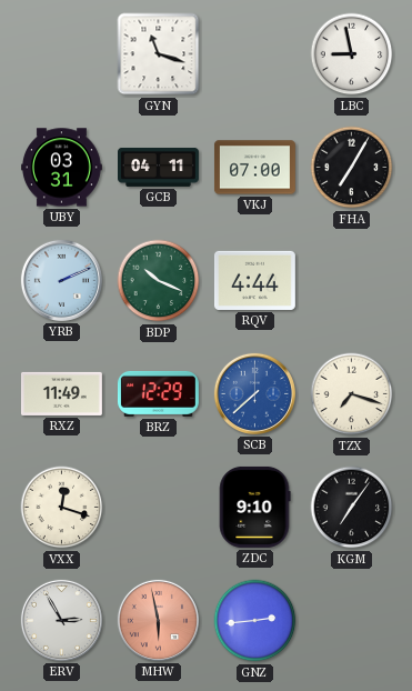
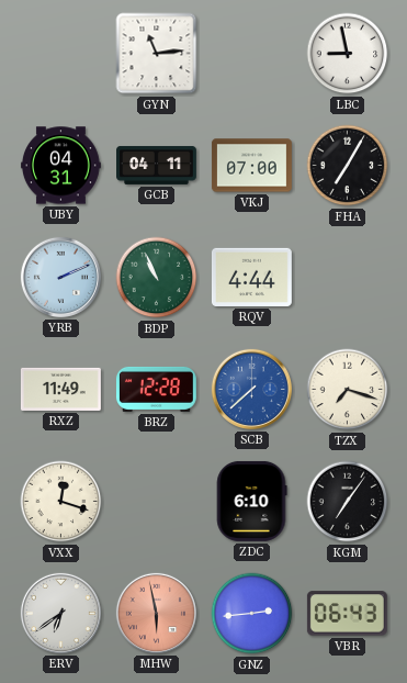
GYN: 11:18 -> 11:14
UBY: 03:31 -> 04:31
BDP: 10:19 -> 10:56
BRZ: 12:29 -> 12:28
ZDC: 9:10 -> 6:10
ERV: 2:55 -> 6:39
VBR: none -> 06:43
